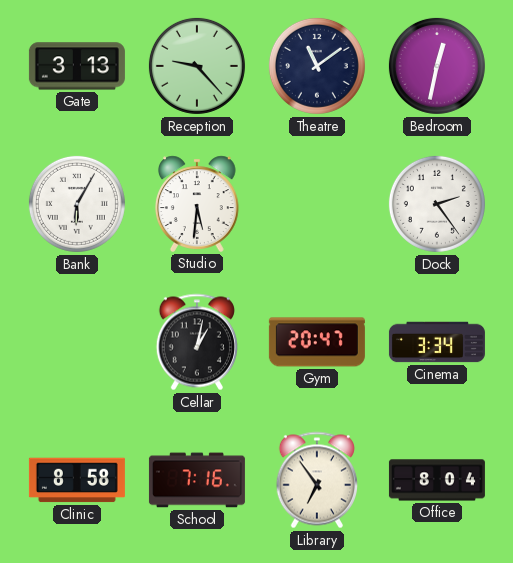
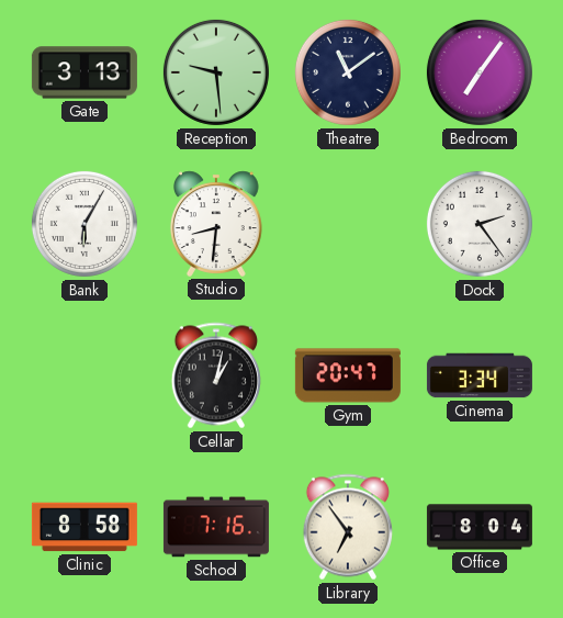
Reception: 9:23 -> 9:29
Bedroom: 12:32 -> 7:06
Studio: 5:31 -> 8:31
